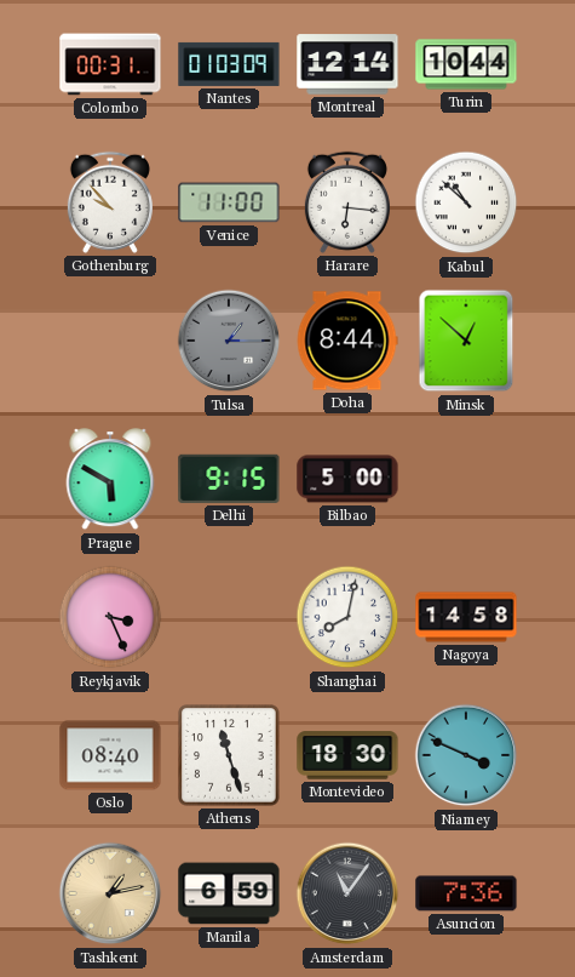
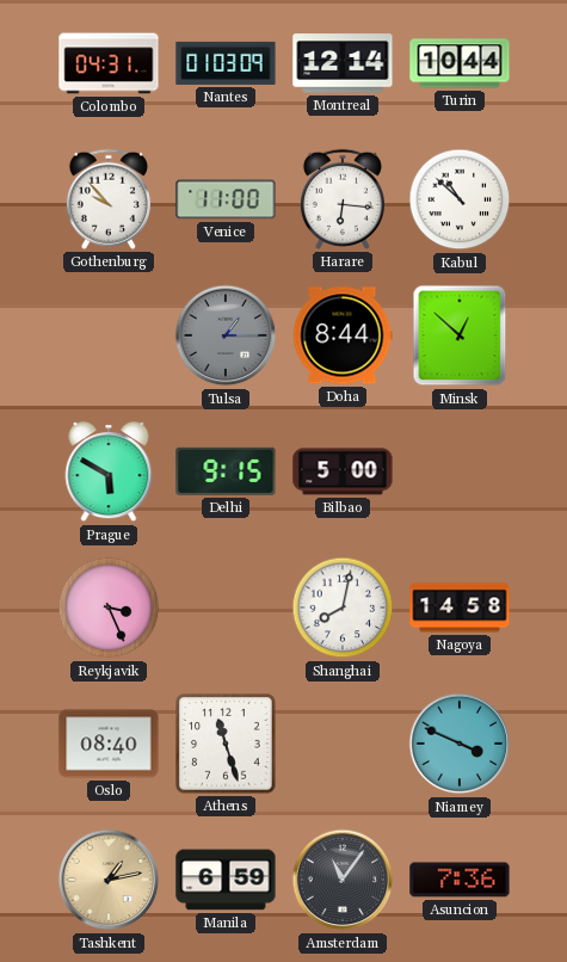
Colombo: 00:31 -> 04:31
Montevideo: 18:30 -> none
